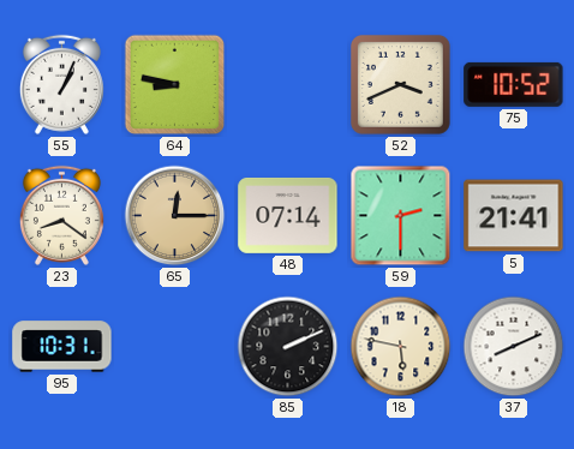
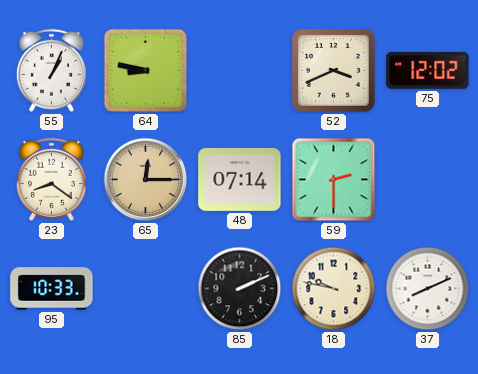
75: 10:52 -> 12:02
5: 21:41 -> none
95: 10:31 -> 10:33
18: 5:47 -> 9:47
